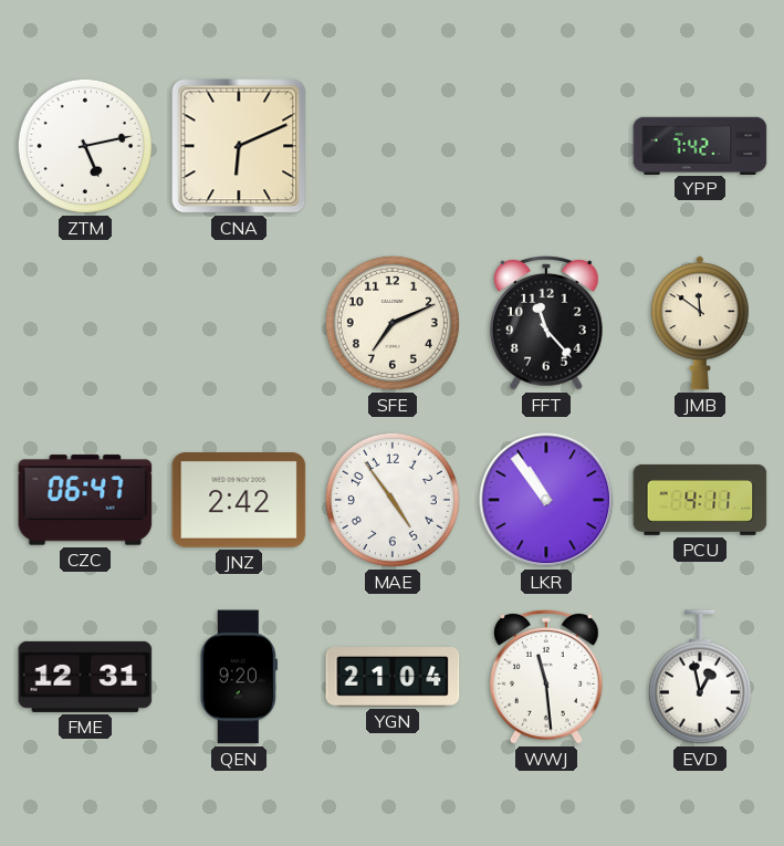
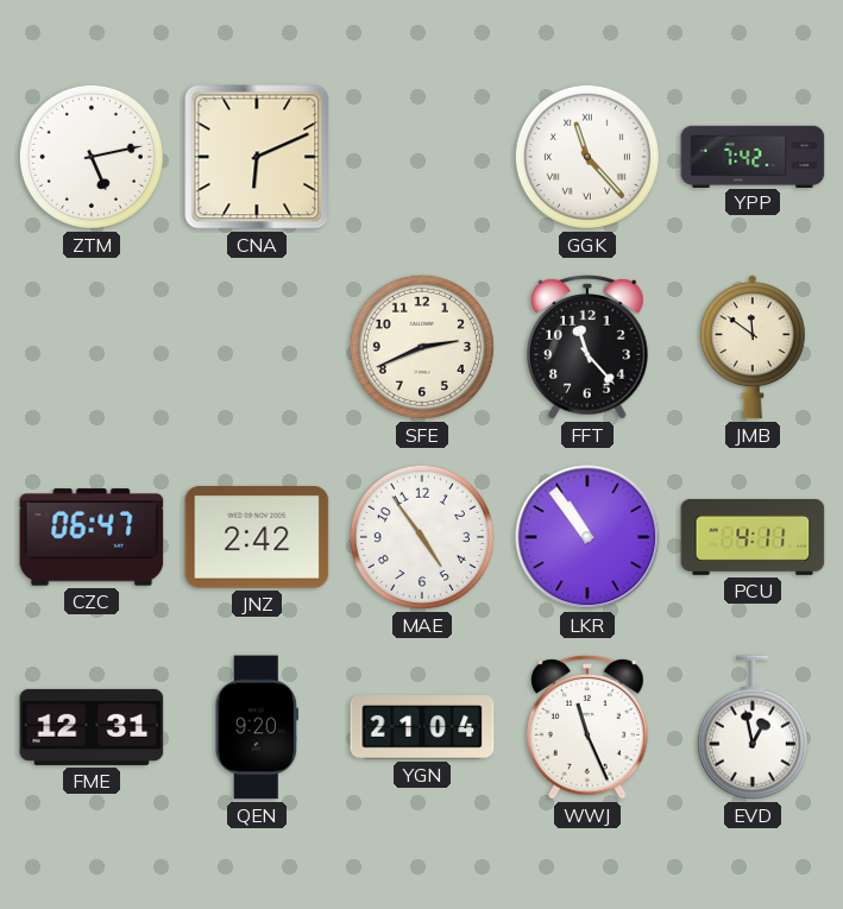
GGK: none -> 11:23
SFE: 7:11 -> 2:41
WWJ: 11:29 -> 11:26
